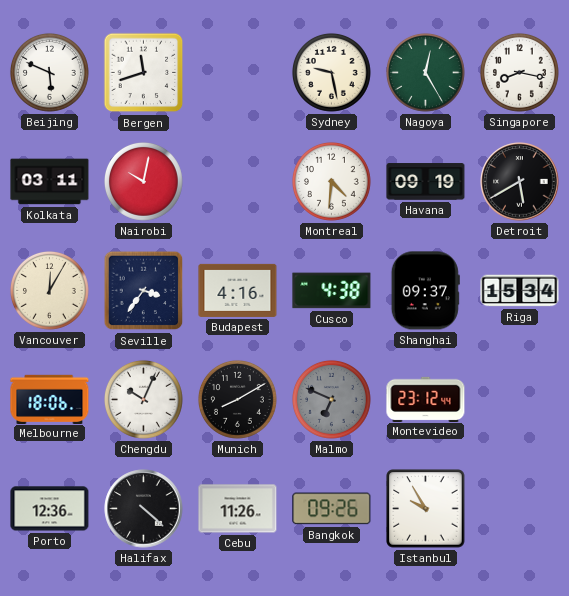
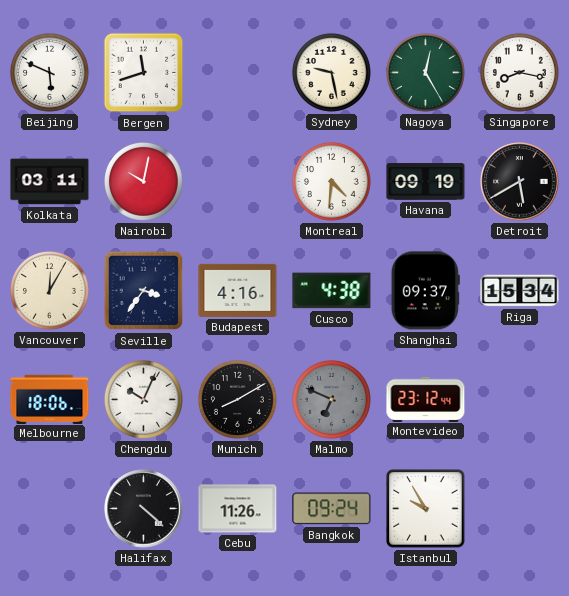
Porto: 12:36 -> none
Bangkok: 09:26 -> 09:24
